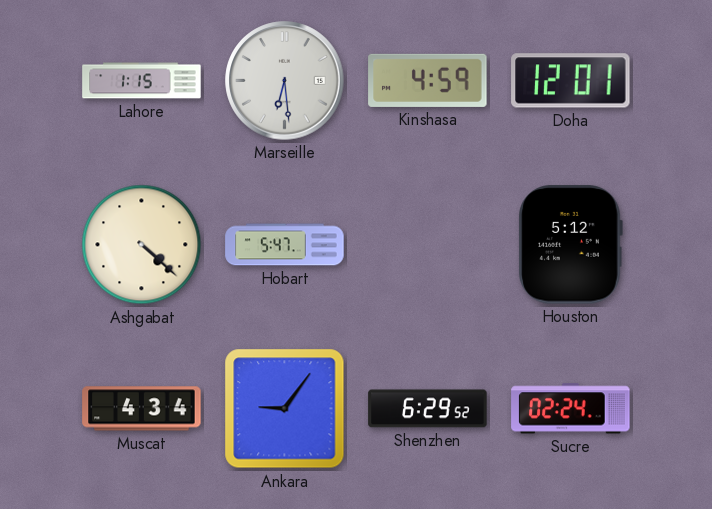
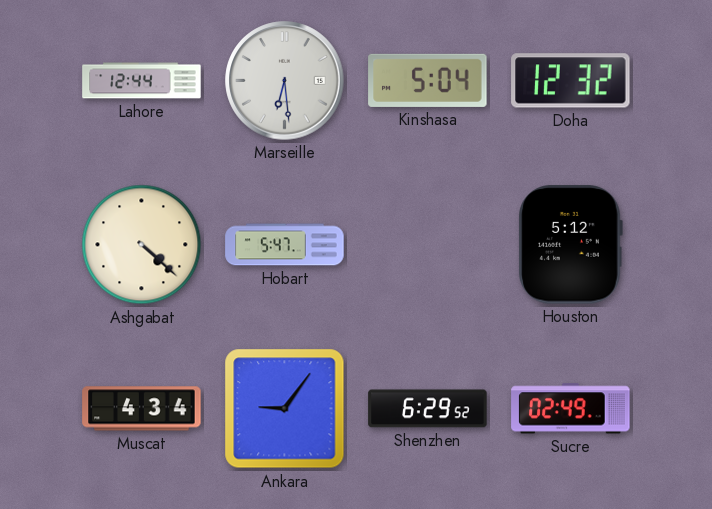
Lahore: 1:15 -> 12:44
Kinshasa: 4:59 -> 5:04
Doha: 12:01 -> 12:32
Sucre: 02:24 -> 02:49
